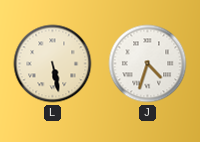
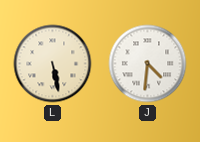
J: 4:33 -> 4:31
